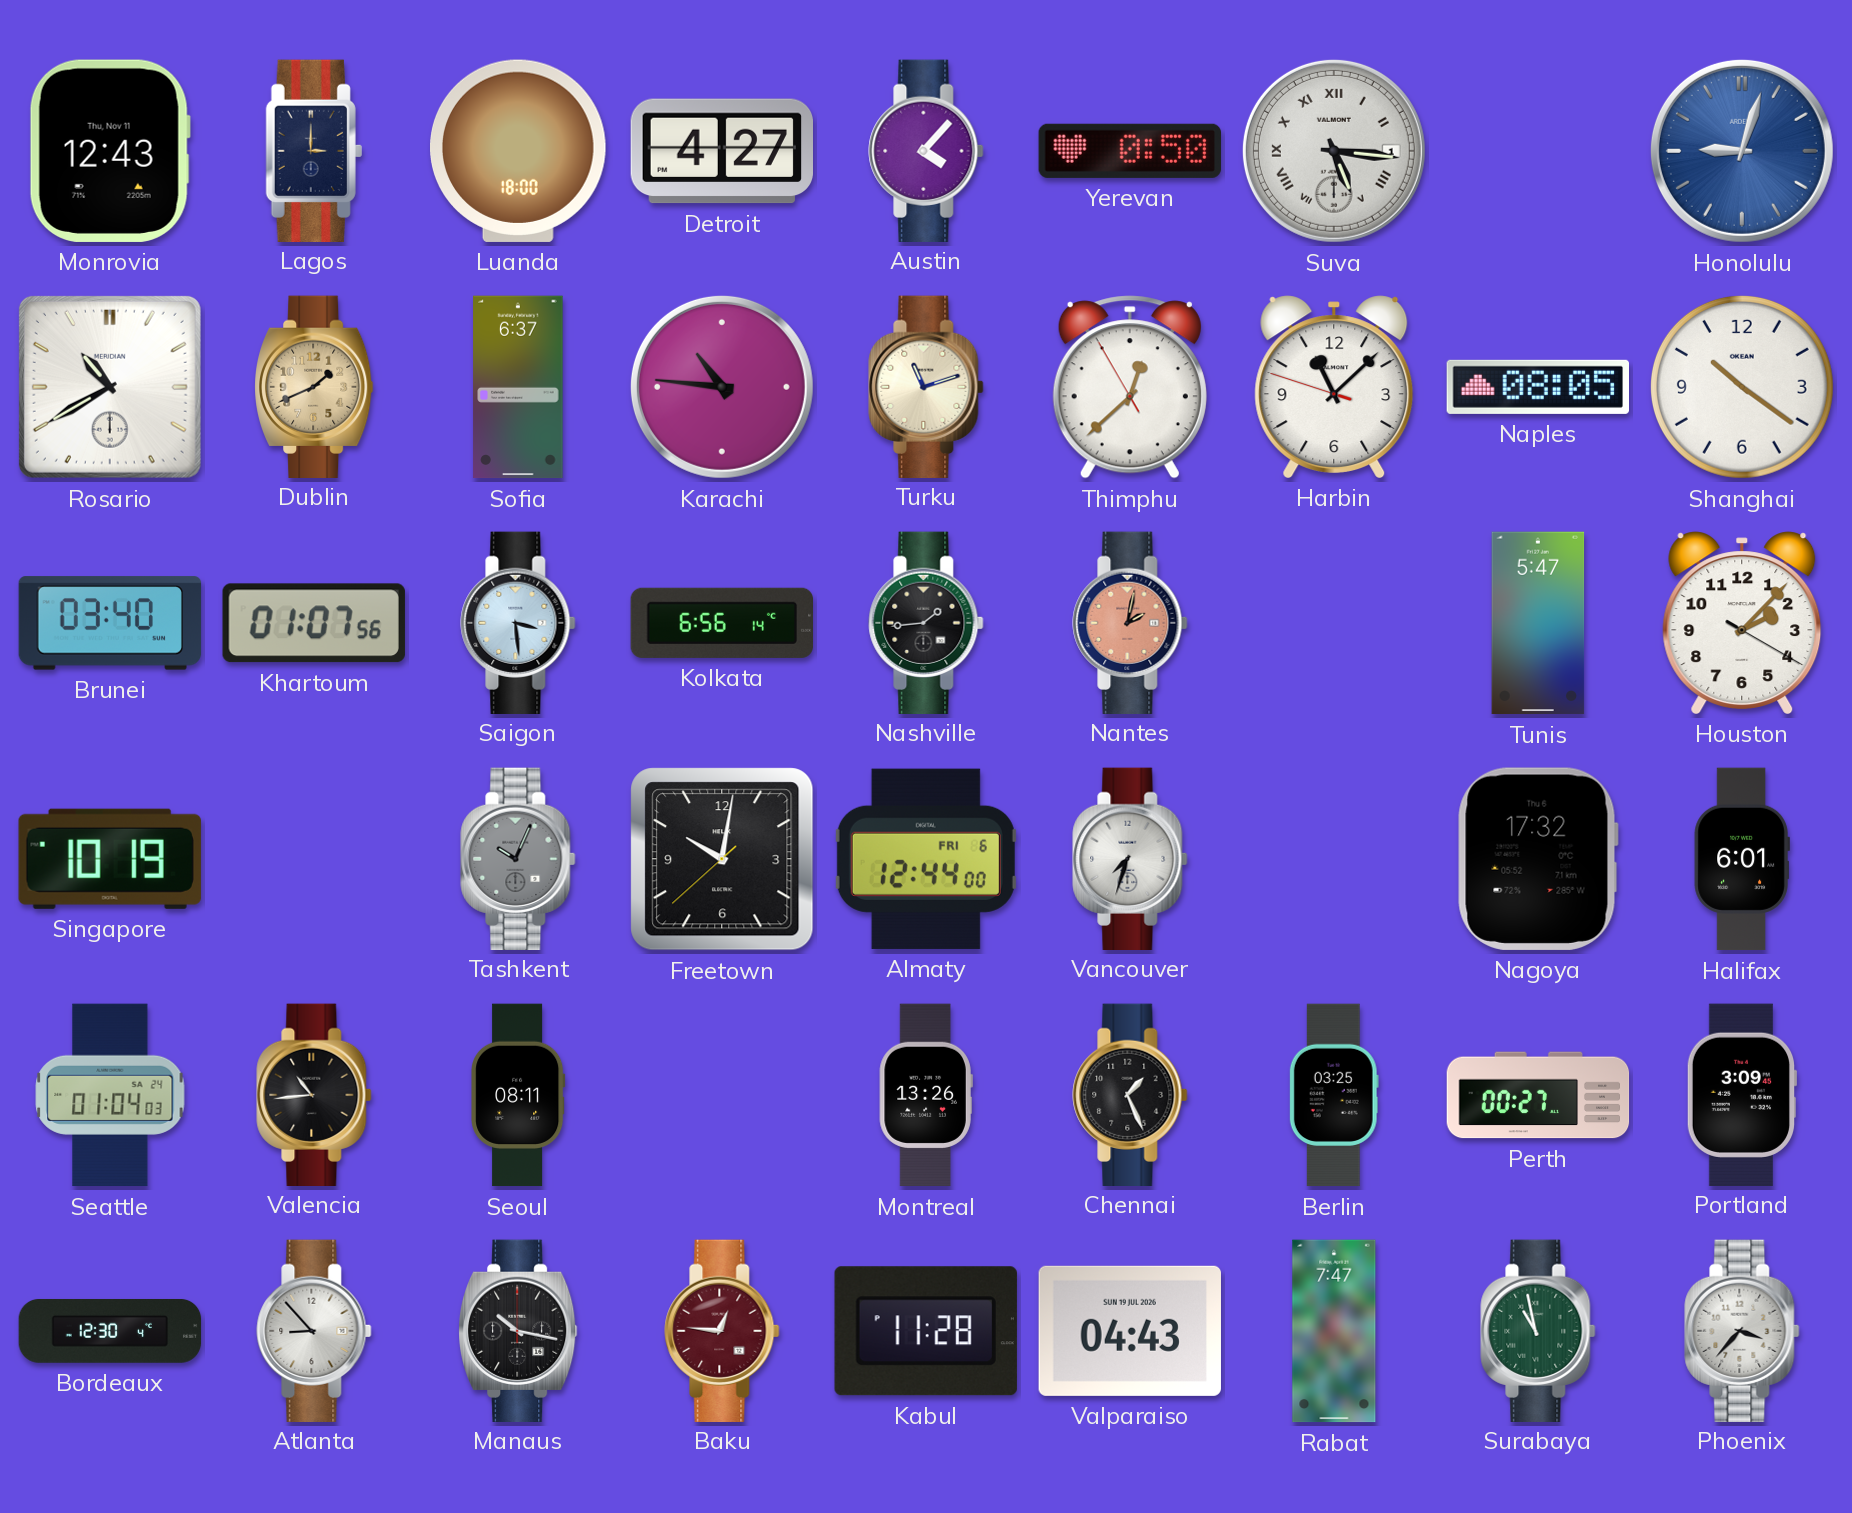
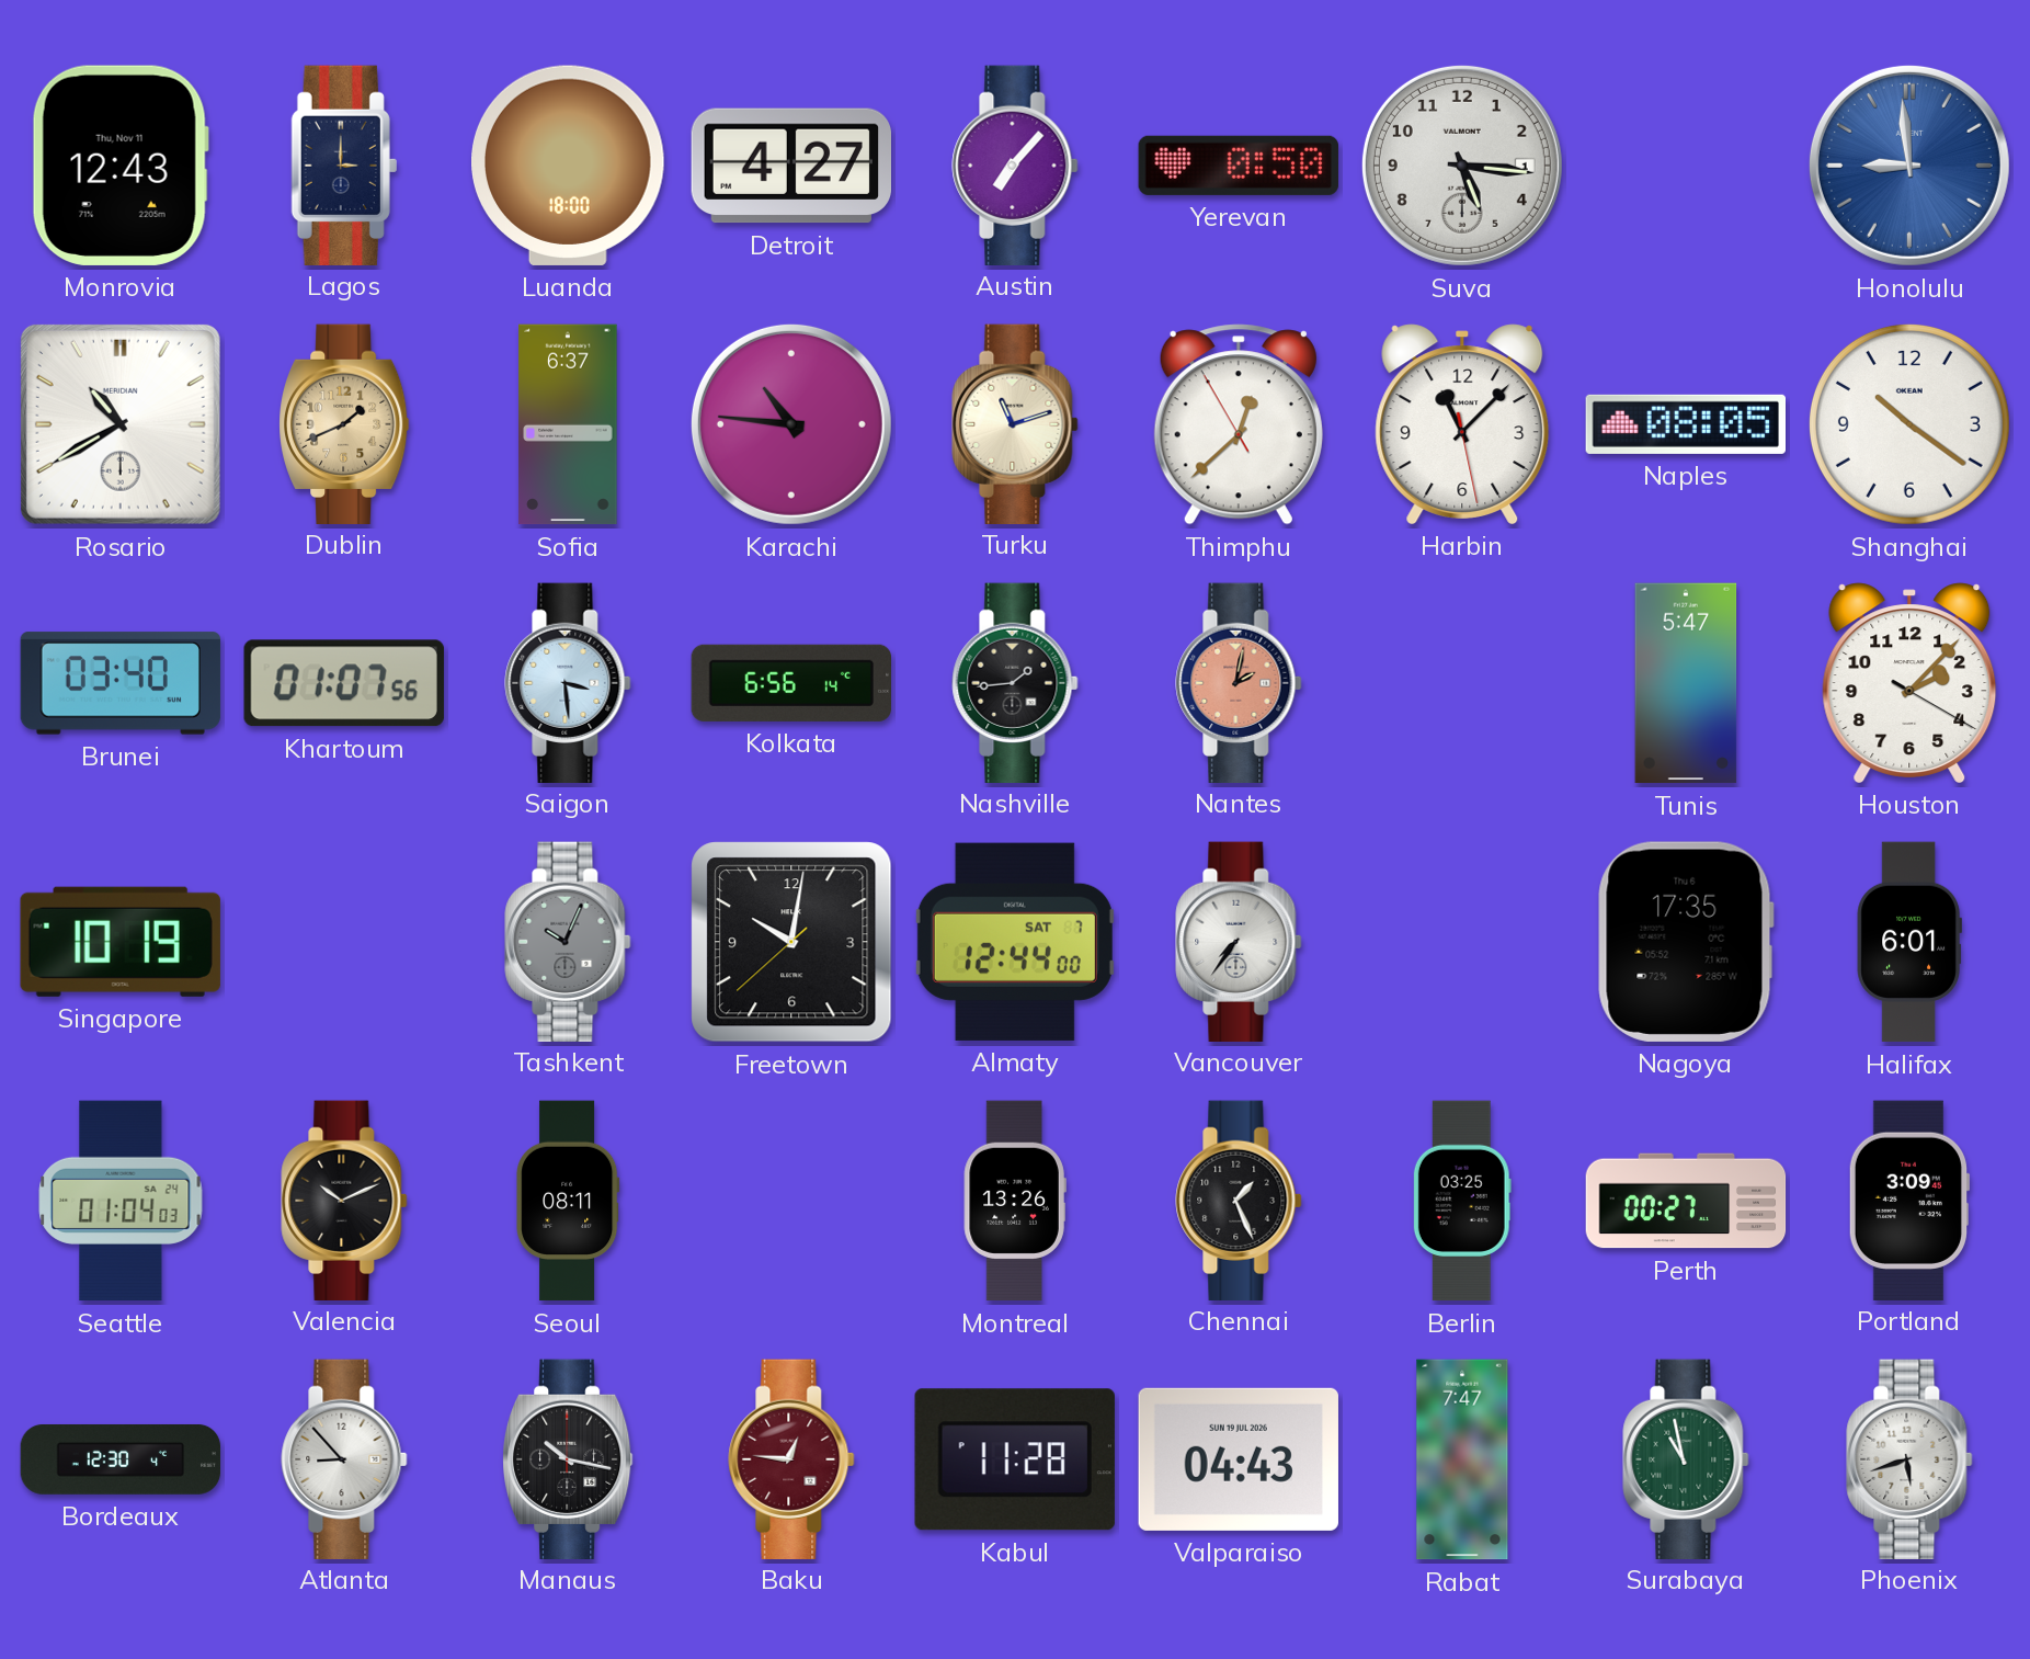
Austin: 4:07 -> 7:07
Suva numerals: Roman -> Arabic
Honolulu: 9:03 -> 8:59
Harbin: 11:07:48 -> 11:07:28
Almaty date: FRI 6 -> SAT 7
Vancouver: 7:33 -> 7:36
Nagoya: 17:32 -> 17:35
Valencia: 10:44 -> 10:11
Phoenix: 3:37 -> 5:42
